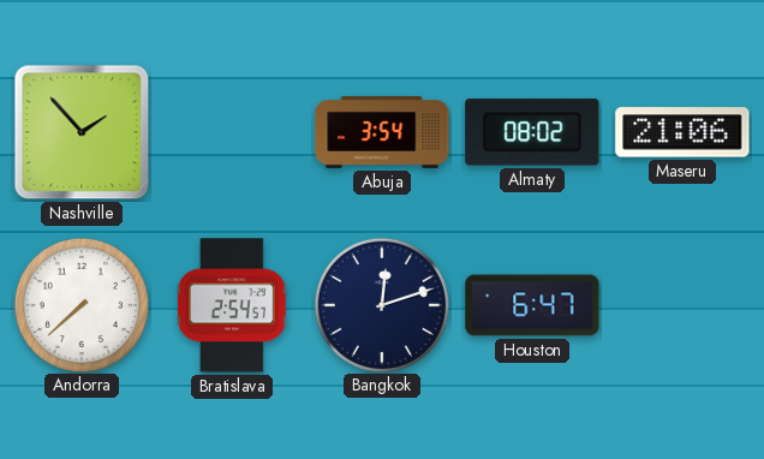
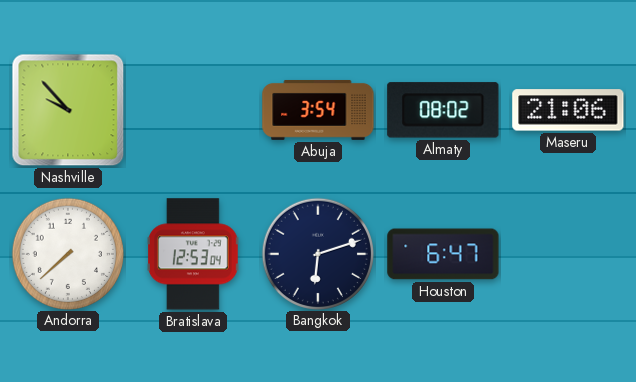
Nashville: 1:53 -> 9:53
Bratislava: 2:54 -> 12:53
Bangkok: 12:12 -> 6:12
